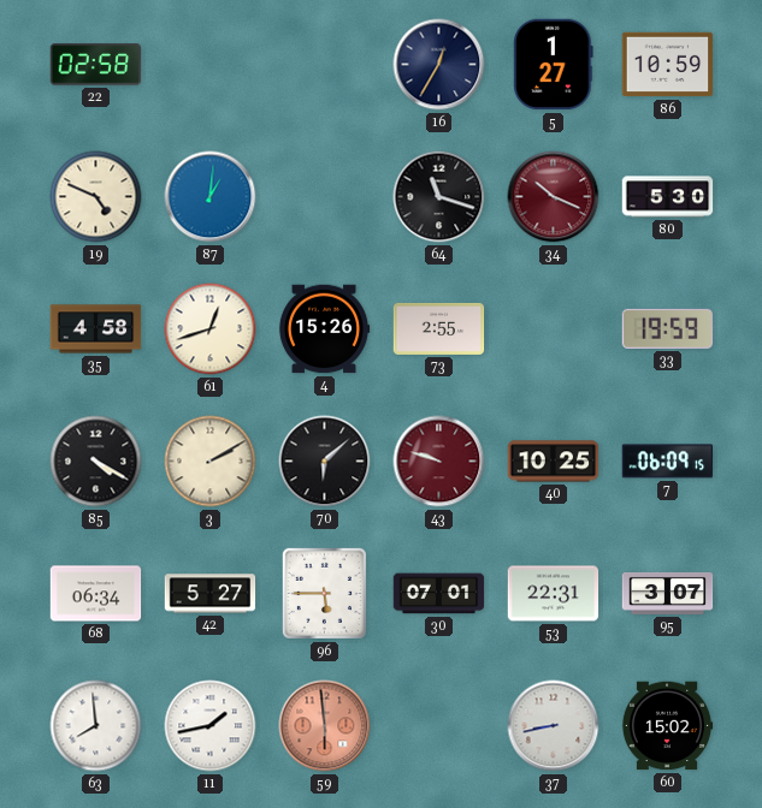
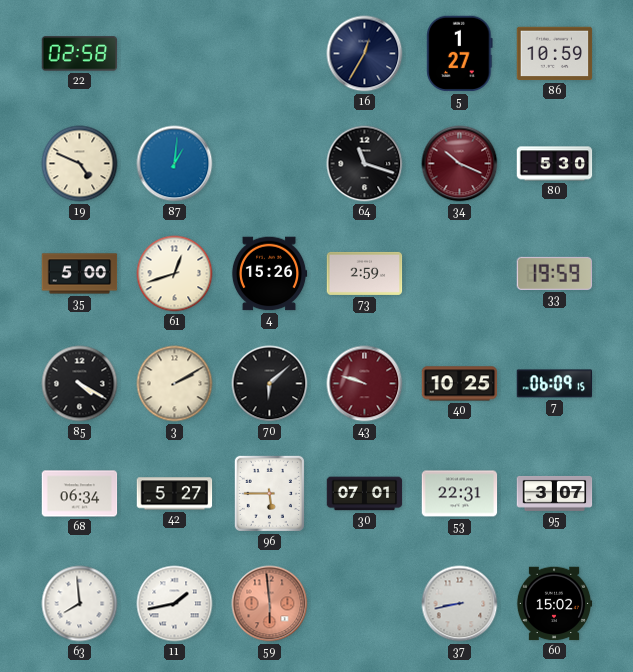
35: 4:58 -> 5:00
73: 2:55 -> 2:59
